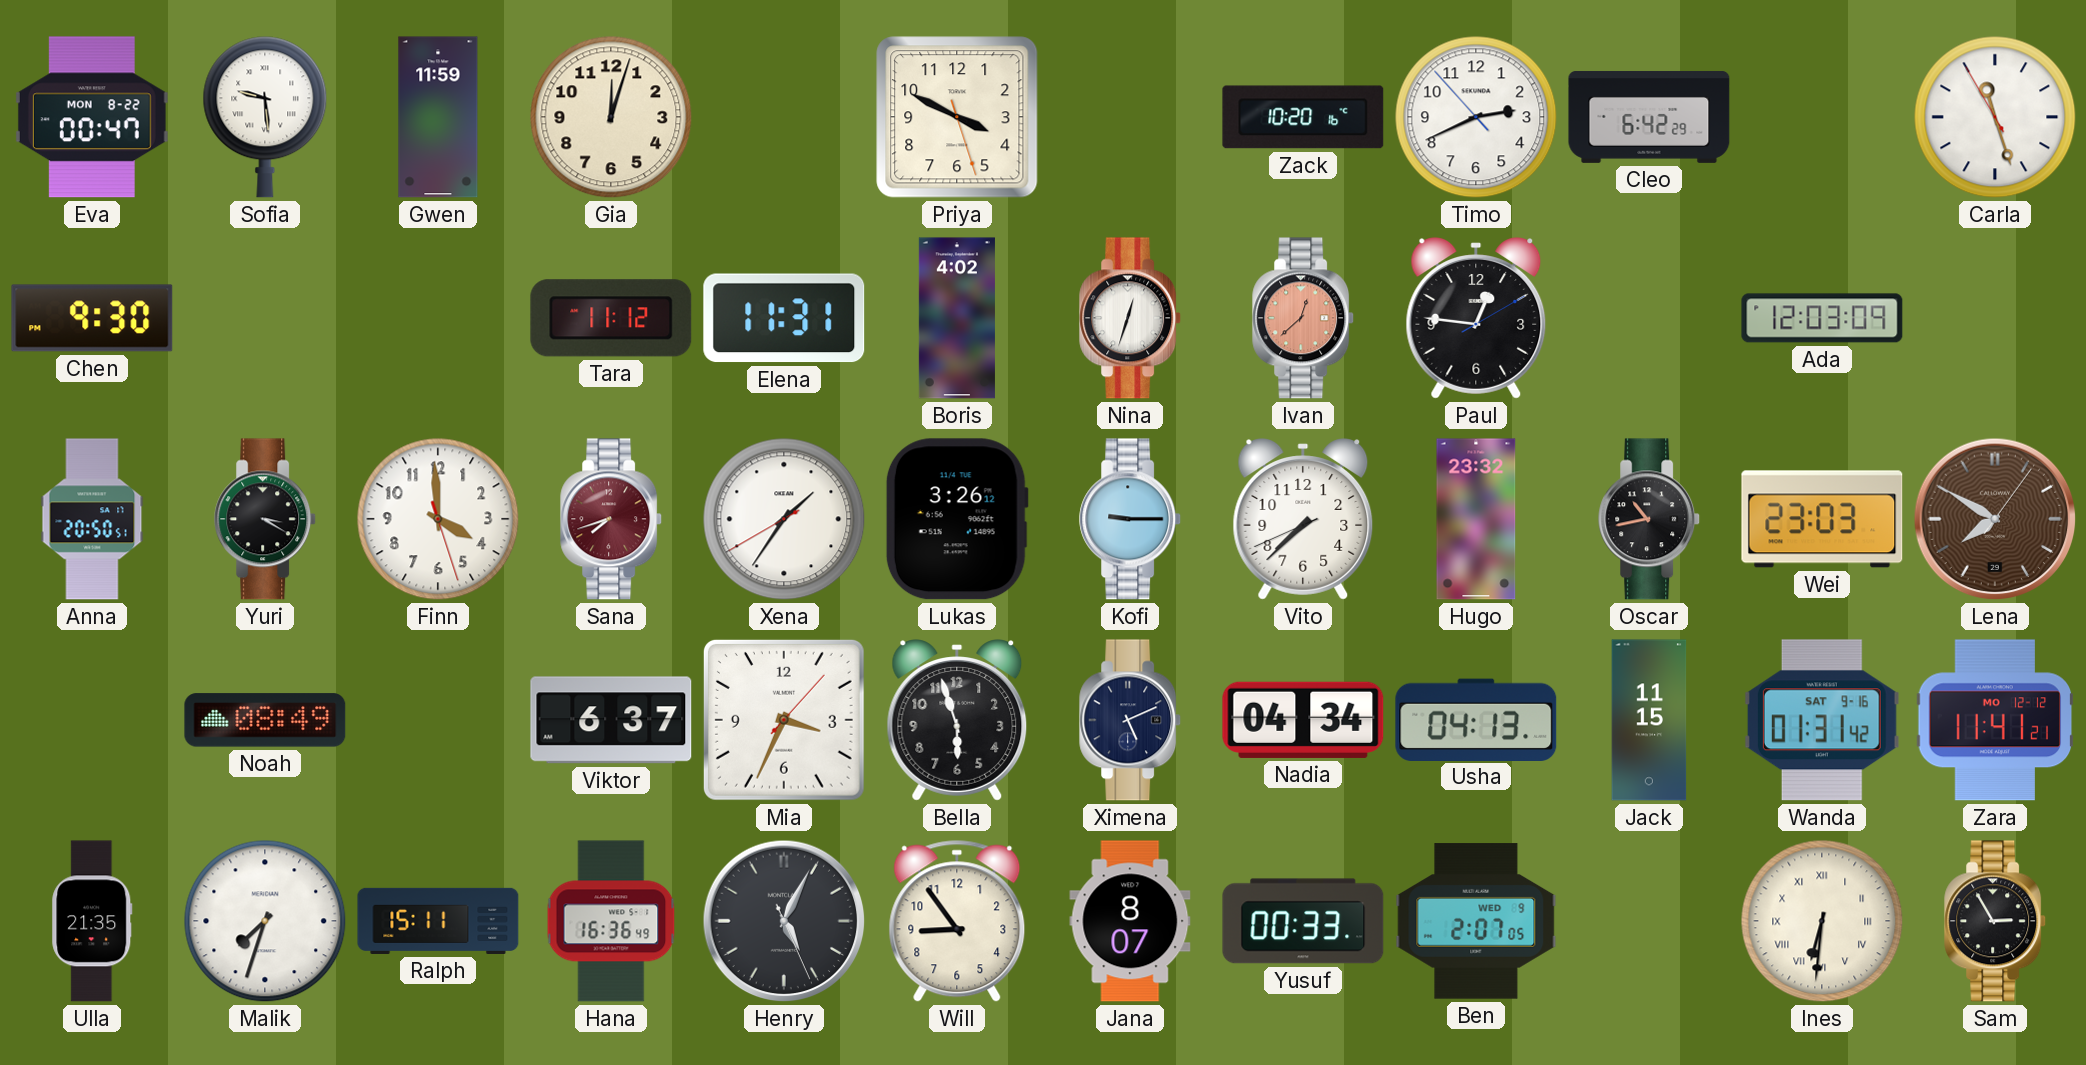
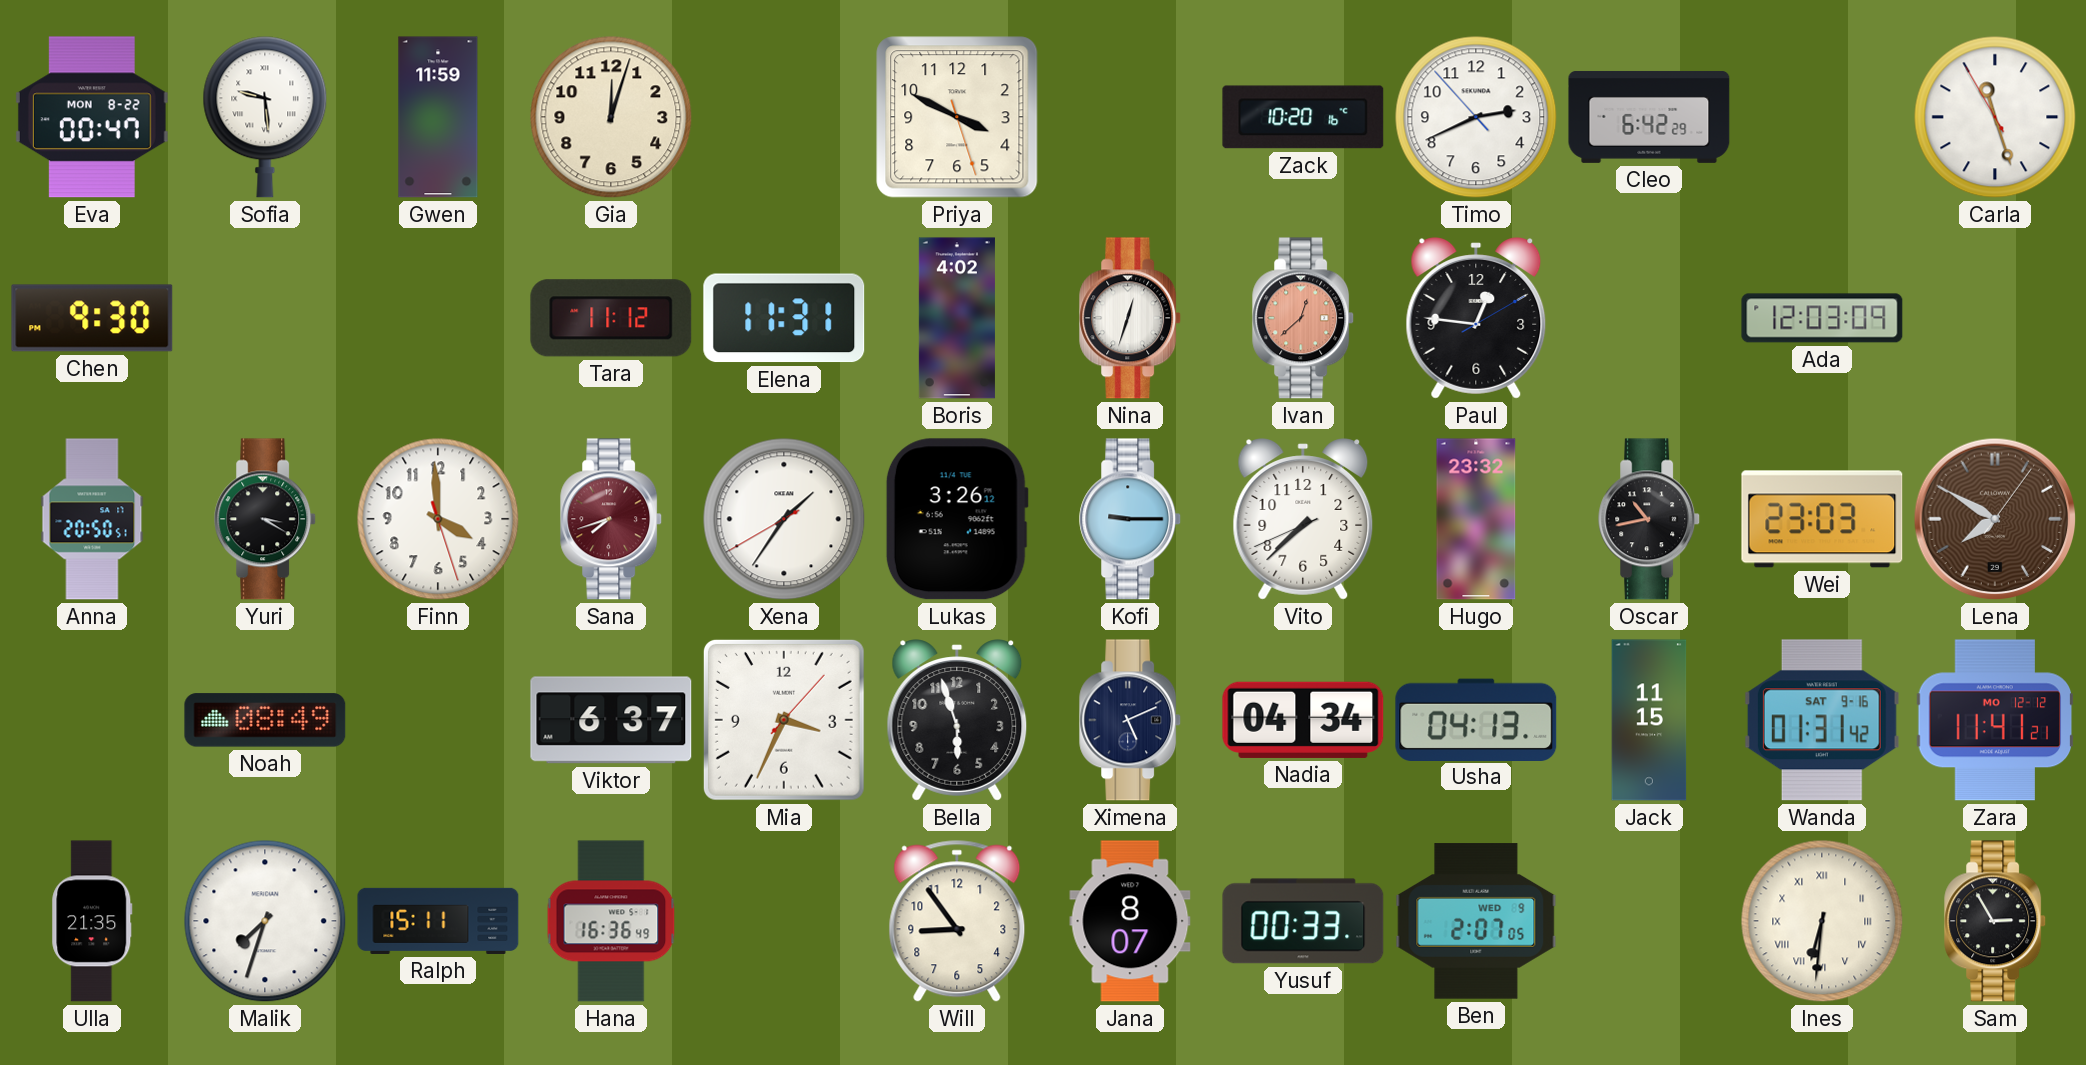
Henry: 5:04 -> none
